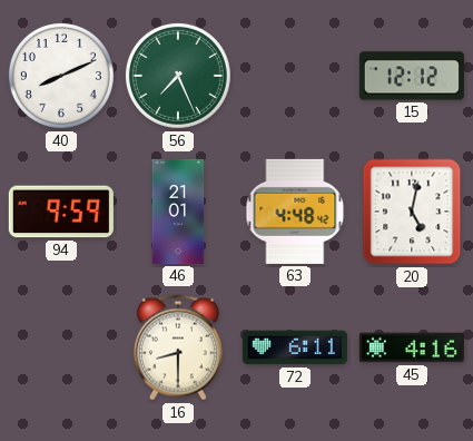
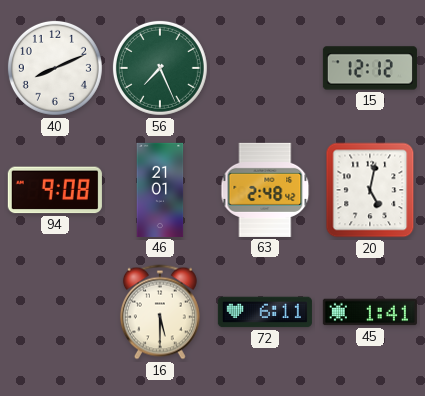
94: 9:59 -> 9:08
63: 4:48 -> 2:48
16: 8:30 -> 5:30
45: 4:16 -> 1:41
